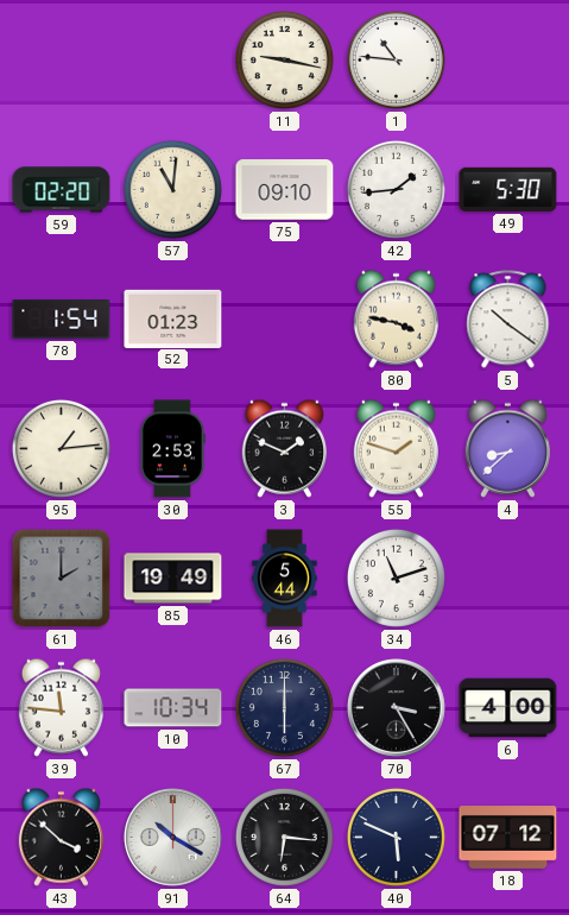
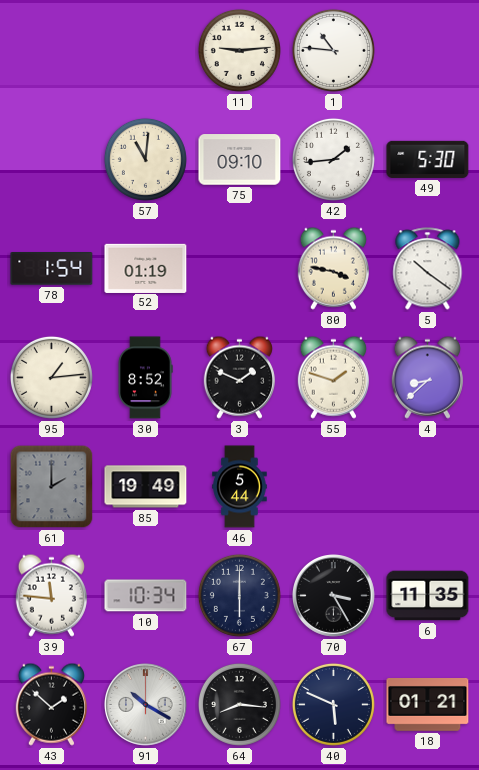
11: 9:17 -> 9:14
59: 02:20 -> none
52: 01:23 -> 01:19
30: 2:53 -> 8:52
34: 11:12 -> none
6: 4:00 -> 11:35
43: 3:52 -> 1:52
64: 6:16 -> 8:16
18: 07:12 -> 01:21
